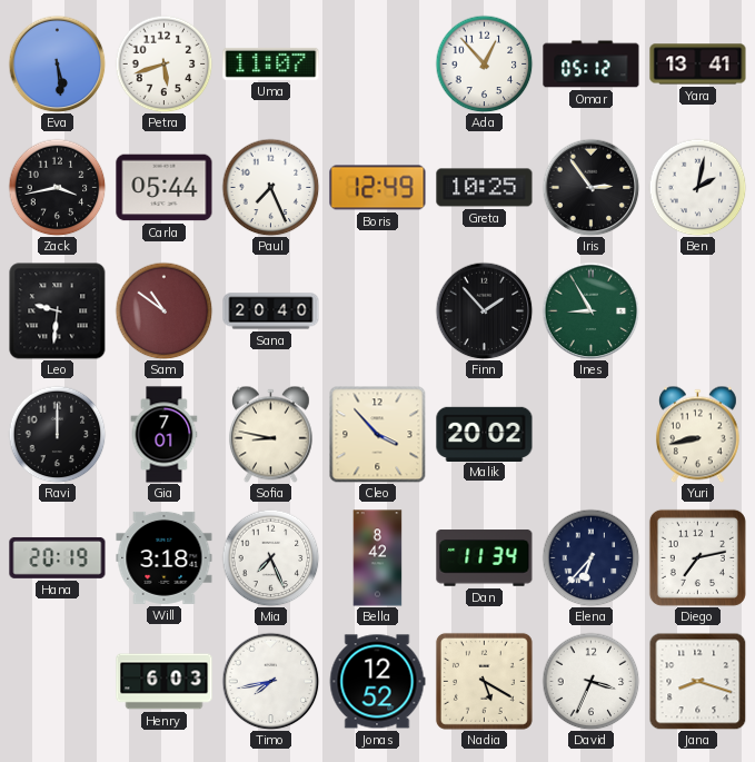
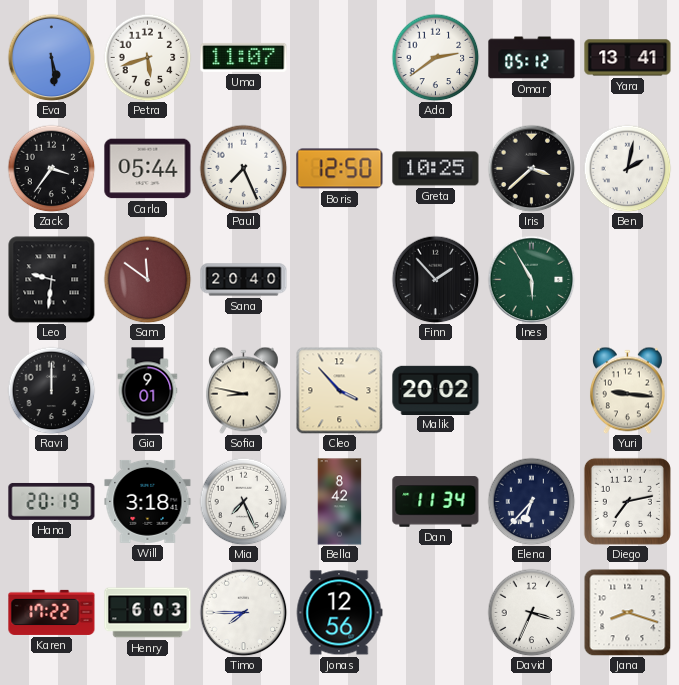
Ada: 12:53 -> 2:39
Zack: 3:43 -> 3:36
Boris: 12:49 -> 12:50
Iris: 2:54 -> 3:38
Sam: 10:51 -> 11:51
Ines: 8:55 -> 5:55
Gia: 7:01 -> 9:01
Yuri: 8:43 -> 9:16
Karen: none -> 17:22
Timo: 7:43 -> 7:45
Jonas: 12:52 -> 12:56
Nadia: 5:20 -> none
